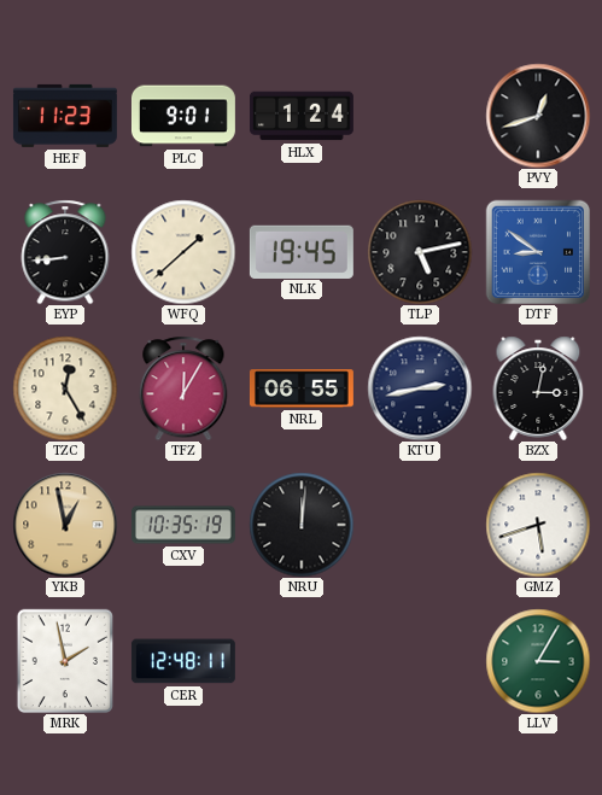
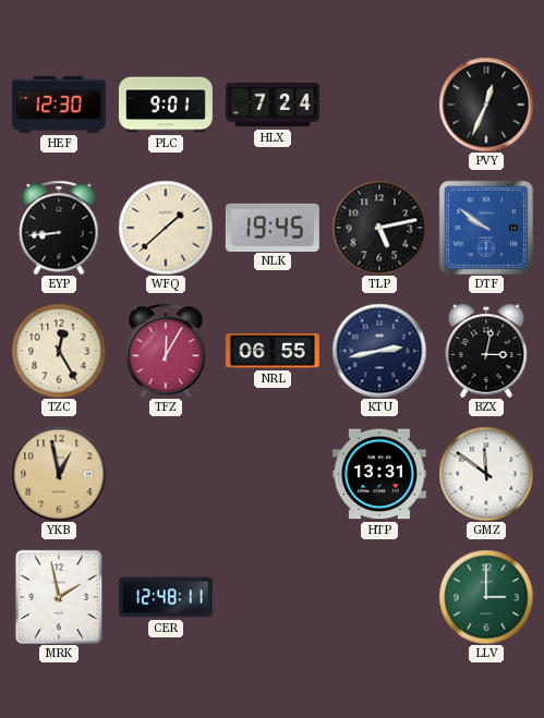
HEF: 11:23 -> 12:30
HLX: 1:24 -> 7:24
PVY: 12:42 -> 12:34
DTF: 8:51 -> 9:51
CXV: 10:35 -> none
NRU: 12:01 -> none
HTP: none -> 13:31
GMZ: 5:42 -> 11:51
LLV: 3:05 -> 3:00
